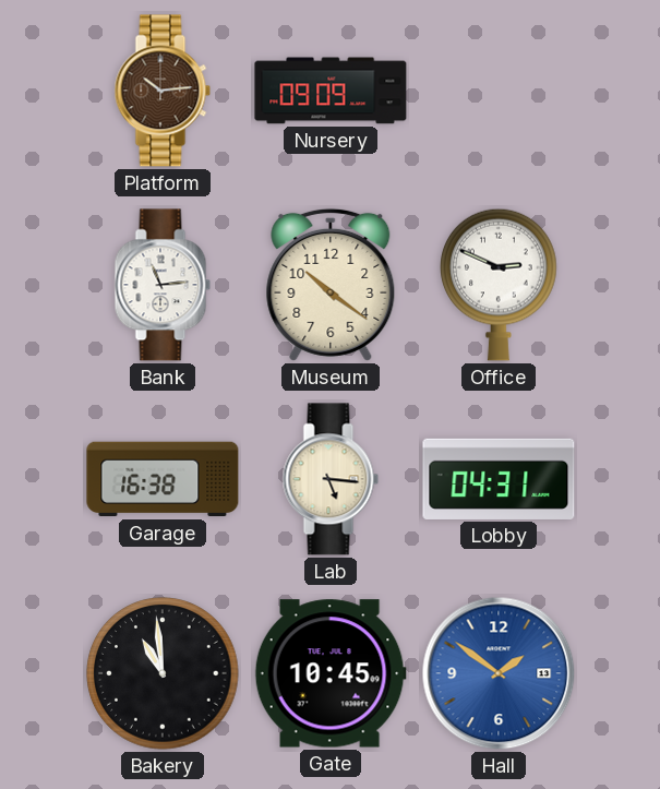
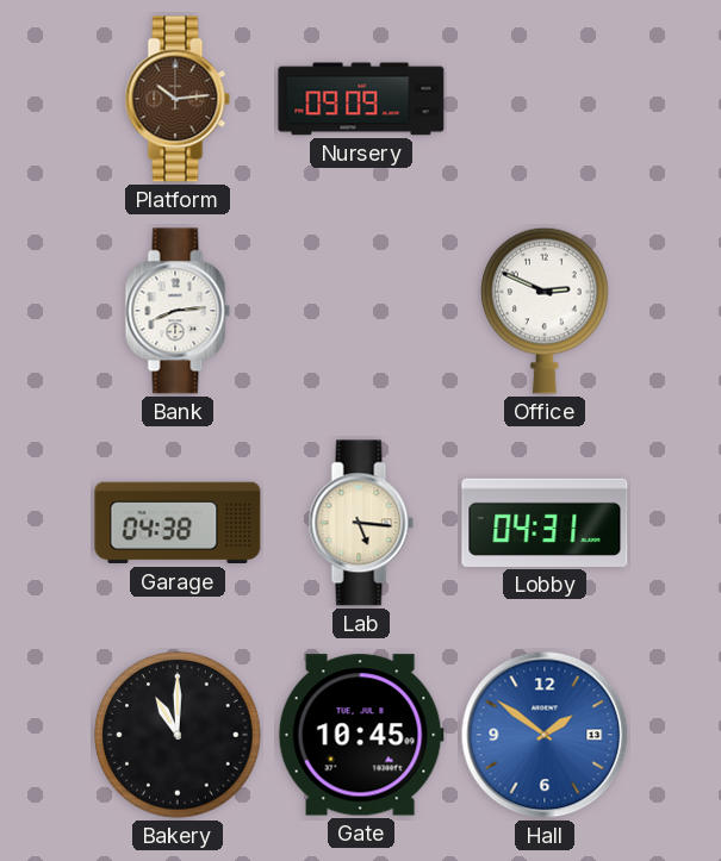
Bank: 11:14 -> 8:14
Museum: 10:21 -> none
Garage: 16:38 -> 04:38
Bakery: 10:59 -> 11:00
